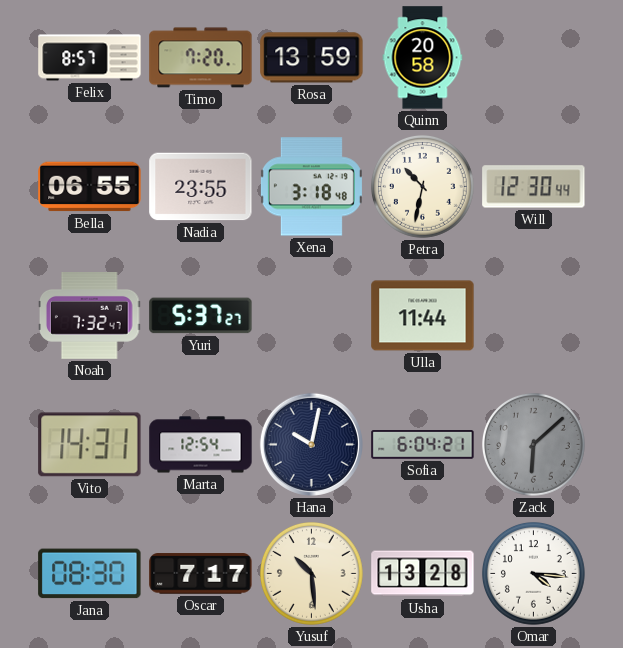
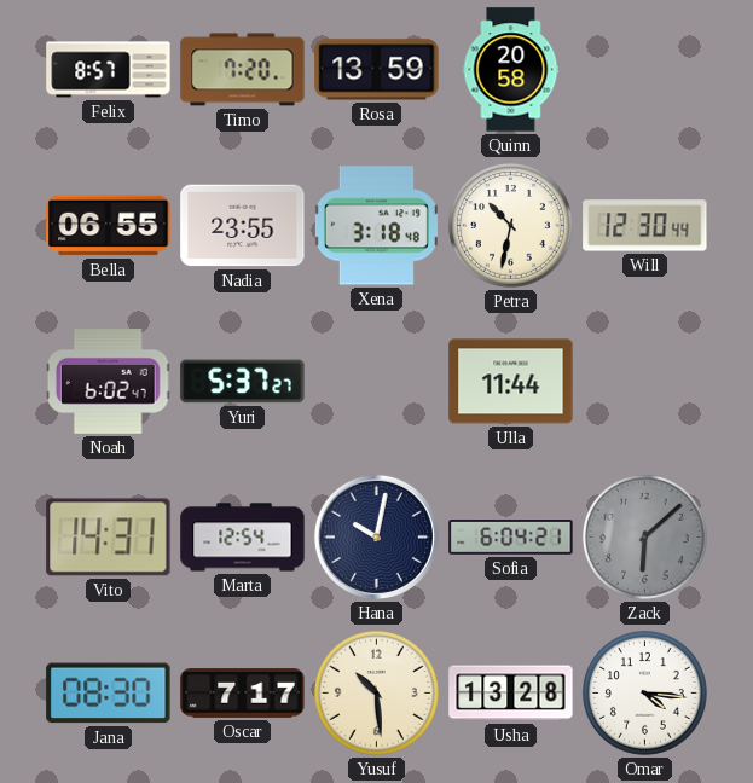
Noah: 7:32 -> 6:02
